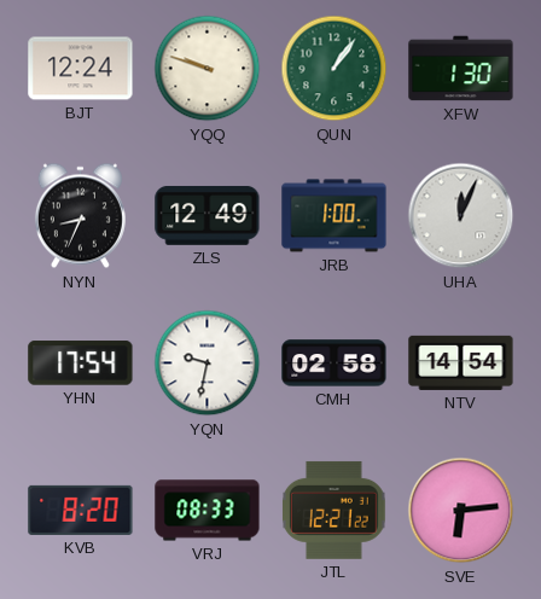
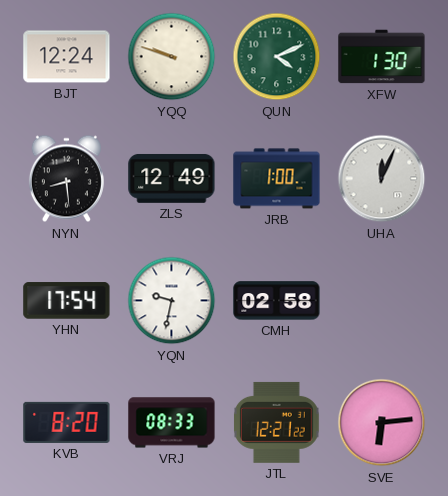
QUN: 1:06 -> 4:11
NYN: 8:34 -> 8:29
NTV: 14:54 -> none
